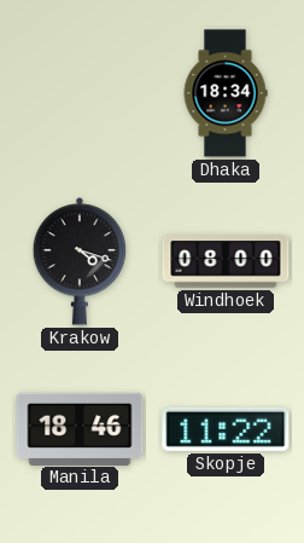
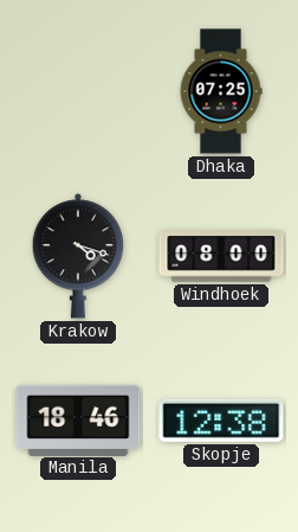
Dhaka: 18:34 -> 07:25
Skopje: 11:22 -> 12:38
